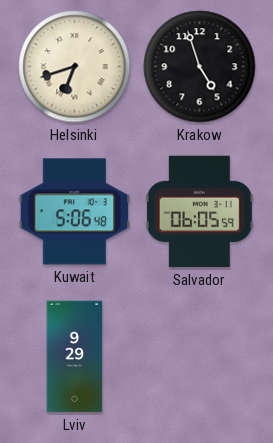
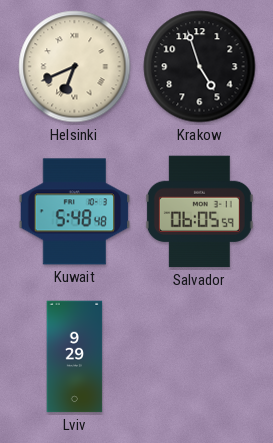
Helsinki: 6:42 -> 6:41
Kuwait: 5:06 -> 5:48
